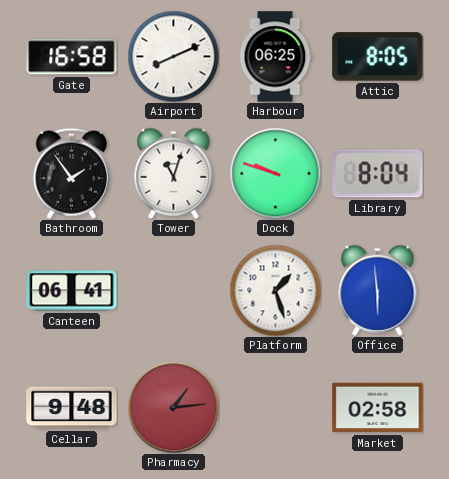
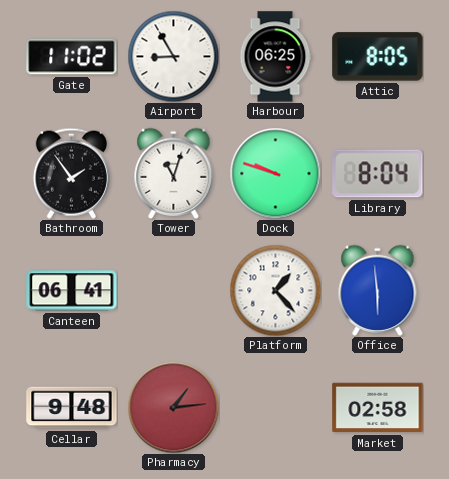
Gate: 16:58 -> 11:02
Airport: 8:11 -> 8:55
Platform: 1:27 -> 1:23
